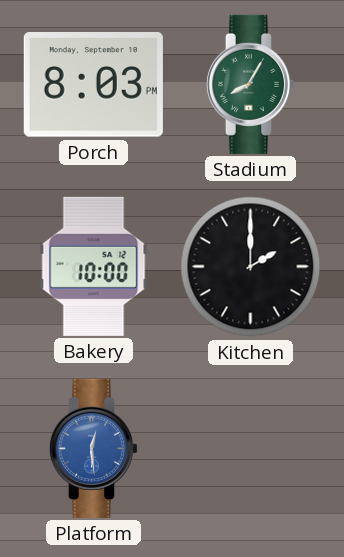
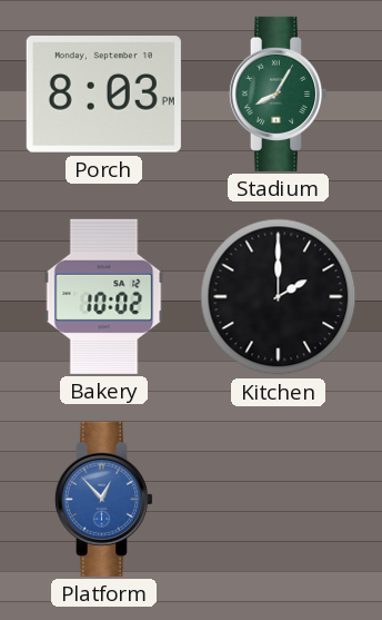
Bakery: 10:00 -> 10:02
Platform: 12:29 -> 12:53
